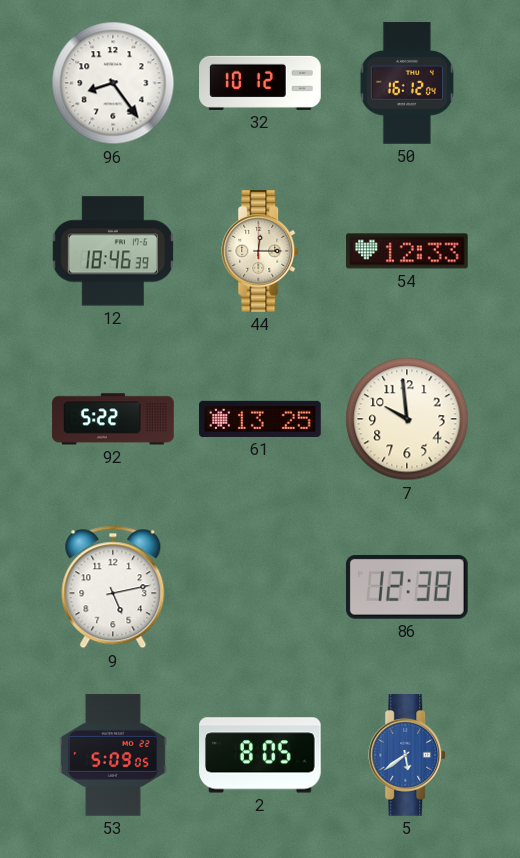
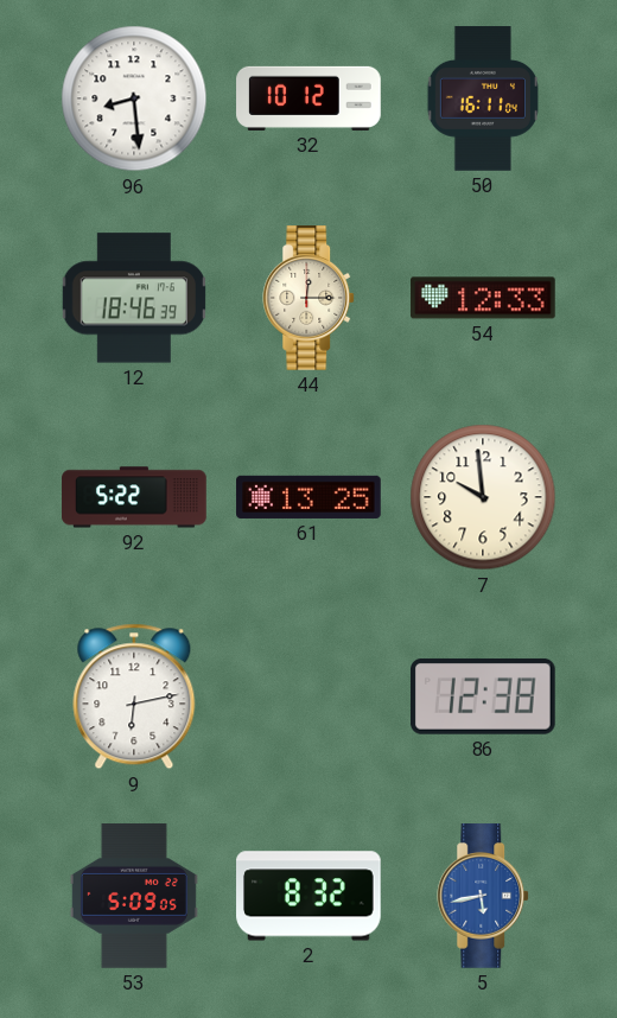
96: 8:24 -> 8:29
50: 16:12 -> 16:11
9: 5:13 -> 6:13
2: 8:05 -> 8:32
5: 5:39 -> 5:43
